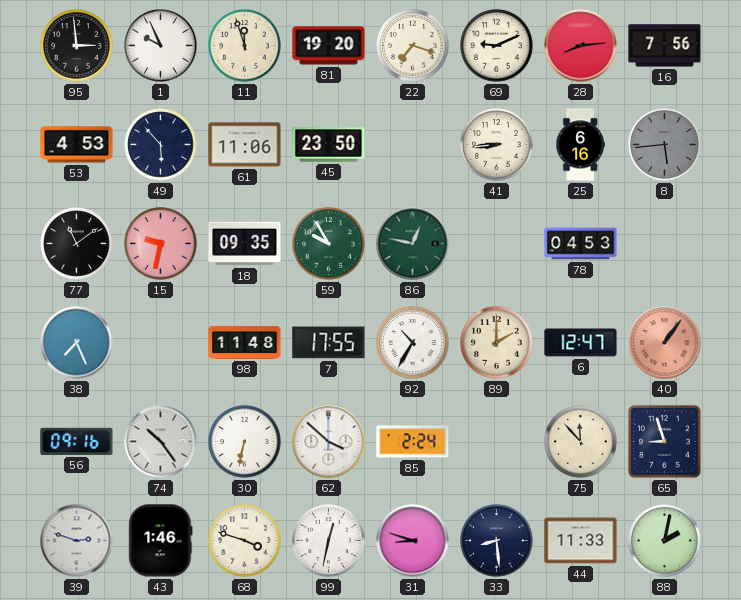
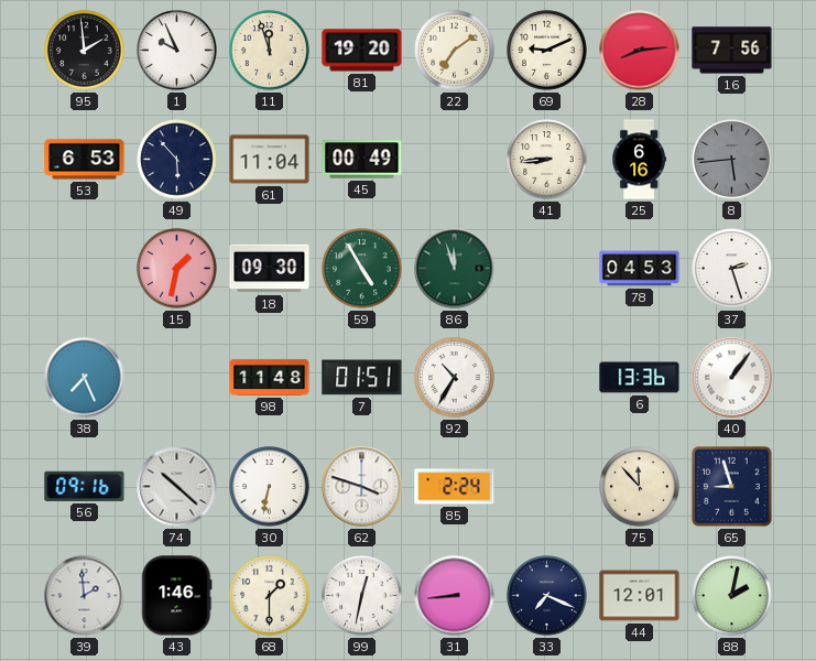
95: 2:59 -> 1:59
22: 7:18 -> 7:09
53: 4:53 -> 6:53
61: 11:06 -> 11:04
45: 23:50 -> 00:49
77: 11:09 -> none
15: 9:32 -> 1:32
18: 09:35 -> 09:30
59: 9:55 -> 4:55
86: 12:47 -> 11:57
37: none -> 2:27
7: 17:55 -> 01:51
89: 2:00 -> none
6: 12:47 -> 13:36
40 dial: salmon -> white
74: 10:24 -> 10:22
62: 3:52 -> 3:48
39: 2:48 -> 1:59
68: 3:48 -> 1:30
31: 8:48 -> 8:44
33: 8:29 -> 7:19
44: 11:33 -> 12:01
